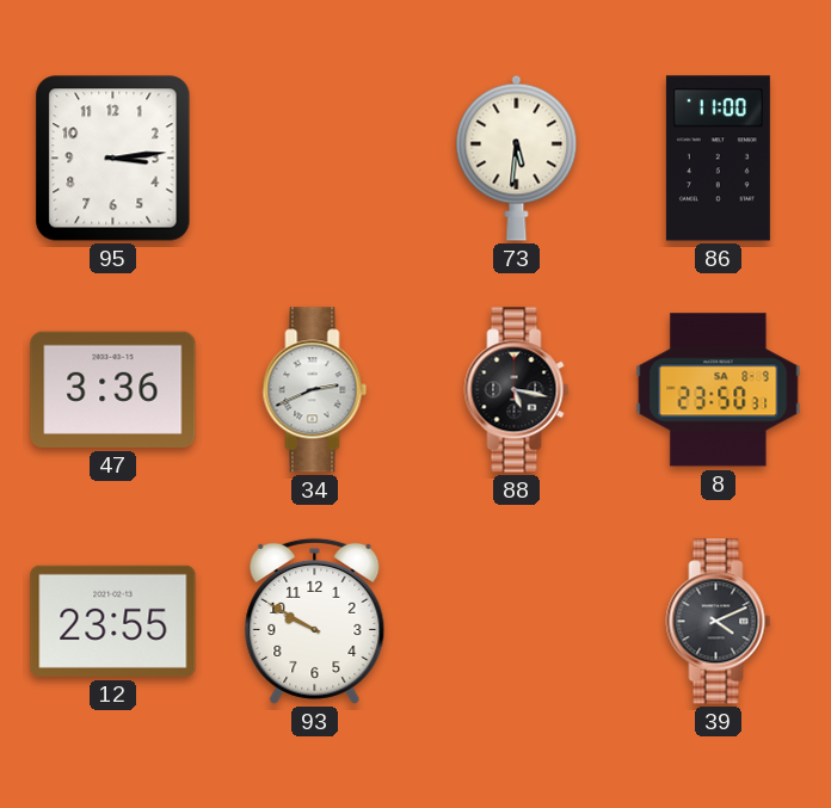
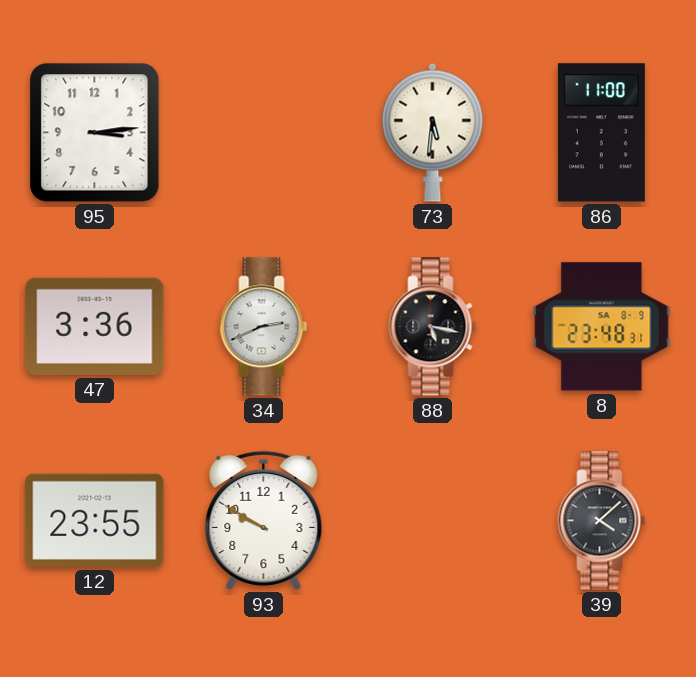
8: 23:50 -> 23:48
39: 4:11 -> 4:08
